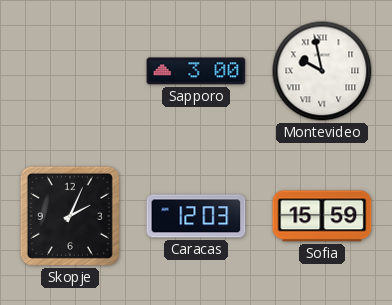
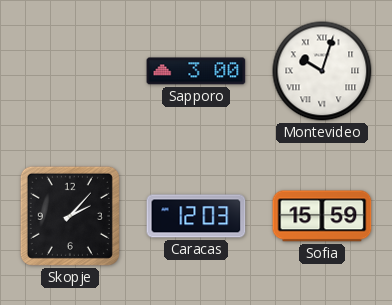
Montevideo: 9:58 -> 10:03
Skopje: 2:04 -> 2:07
